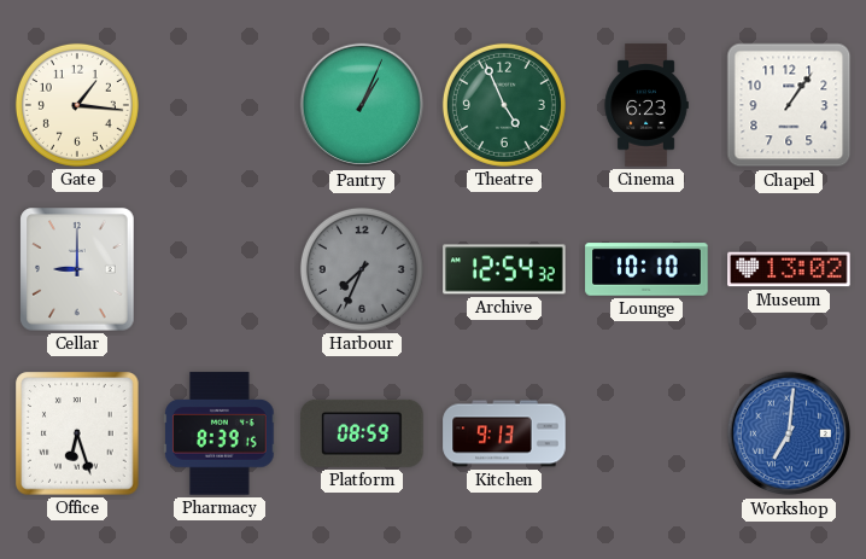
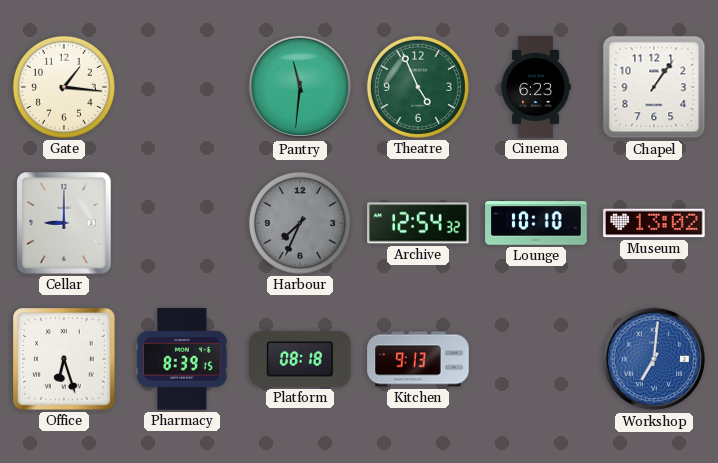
Pantry: 1:04 -> 11:31
Platform: 08:59 -> 08:18
